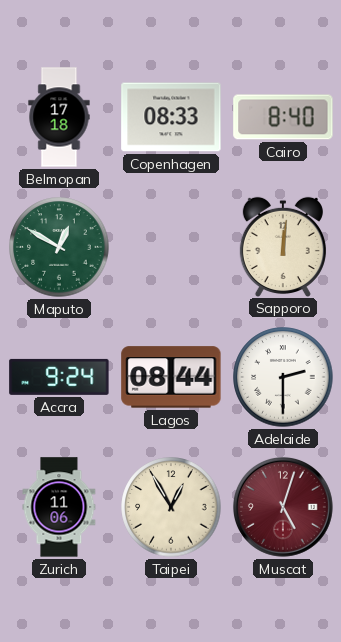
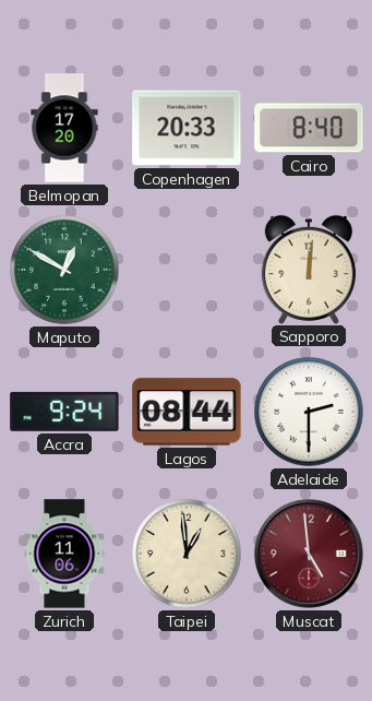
Belmopan: 17:18 -> 17:20
Copenhagen: 08:33 -> 20:33
Taipei: 12:55 -> 12:59
Muscat: 5:03 -> 4:59
